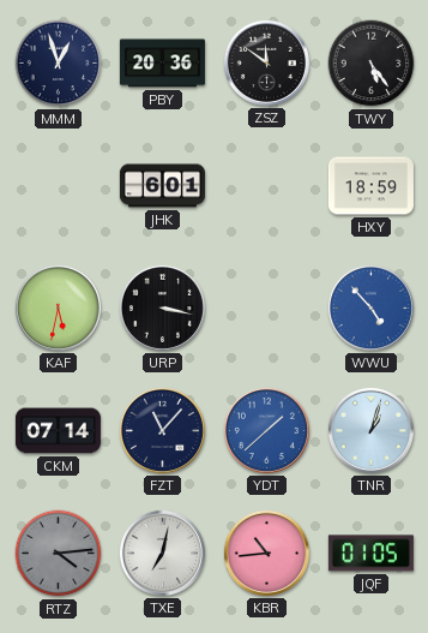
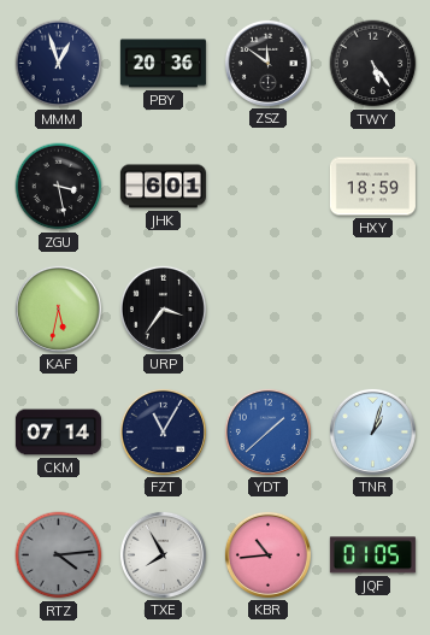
ZGU: none -> 3:28
URP: 3:17 -> 3:36
WWU: 4:53 -> none
FZT: 11:07 -> 11:05
TXE: 7:02 -> 7:55
